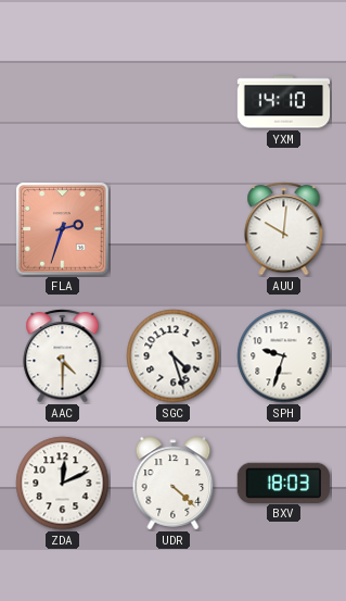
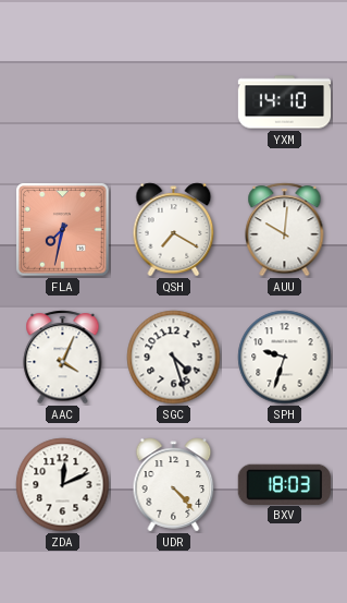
FLA: 2:33 -> 7:32
QSH: none -> 7:20
AAC: 4:30 -> 4:04
UDR: 4:22 -> 4:23
